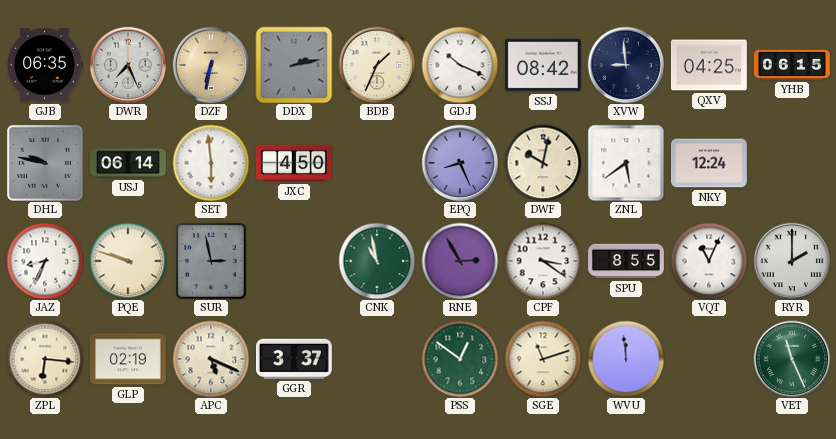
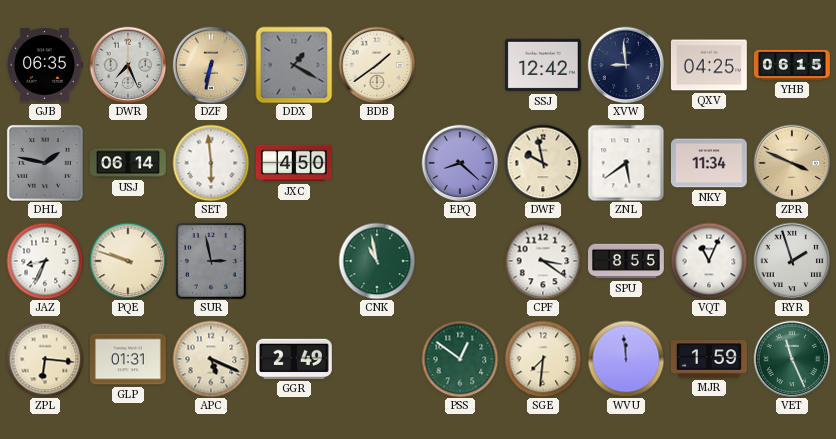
DDX: 2:13 -> 1:20
BDB: 1:34 -> 1:39
GDJ: 10:19 -> none
SSJ: 08:42 -> 12:42
DHL: 9:47 -> 1:47
EPQ: 8:26 -> 8:22
DWF: 10:02 -> 9:58
NKY: 12:24 -> 11:34
ZPR: none -> 3:49
RNE: 2:55 -> none
RYR: 2:00 -> 1:57
GLP: 02:19 -> 01:31
GGR: 3:37 -> 2:49
SGE: 11:12 -> 7:31
MJR: none -> 1:59
